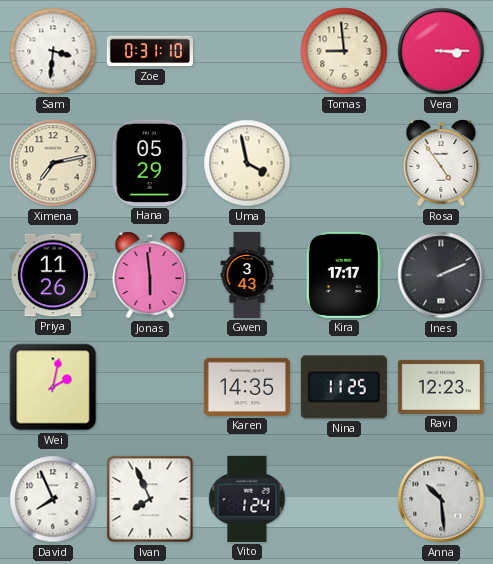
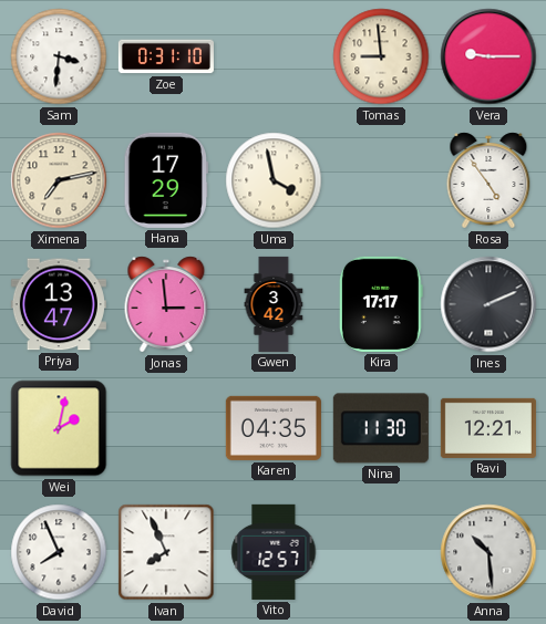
Vera: 3:15 -> 9:15
Hana: 05:29 -> 17:29
Priya: 11:26 -> 13:47
Jonas: 5:59 -> 2:59
Gwen: 3:43 -> 3:42
Karen: 14:35 -> 04:35
Nina: 11:25 -> 11:30
Ravi: 12:23 -> 12:21
Vito: 1:24 -> 12:57
